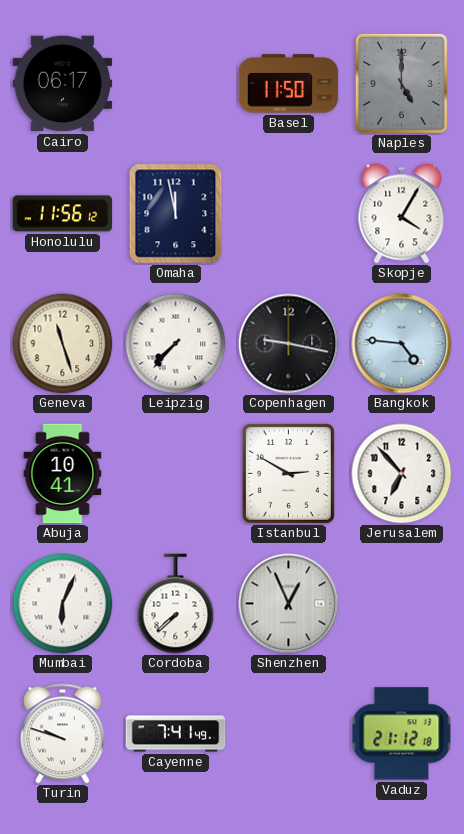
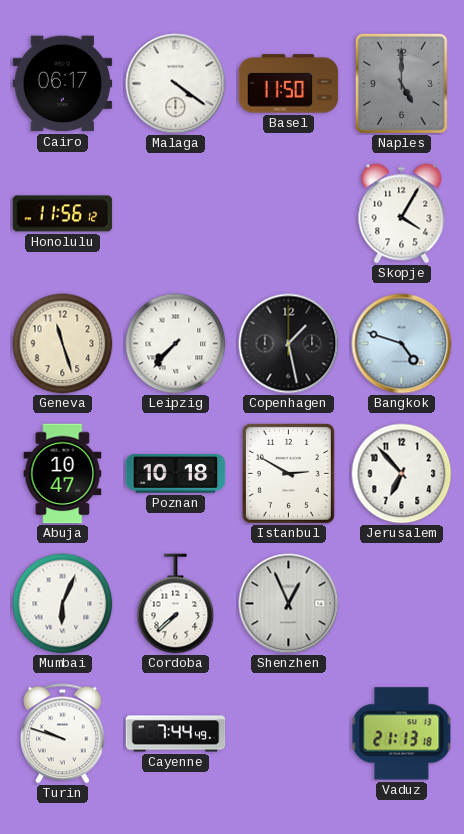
Malaga: none -> 4:21
Omaha: 11:58 -> none
Copenhagen: 9:17 -> 1:28
Bangkok: 4:46 -> 4:48
Abuja: 10:41 -> 10:47
Poznan: none -> 10:18
Cayenne: 7:41 -> 7:44
Vaduz: 21:12 -> 21:13
